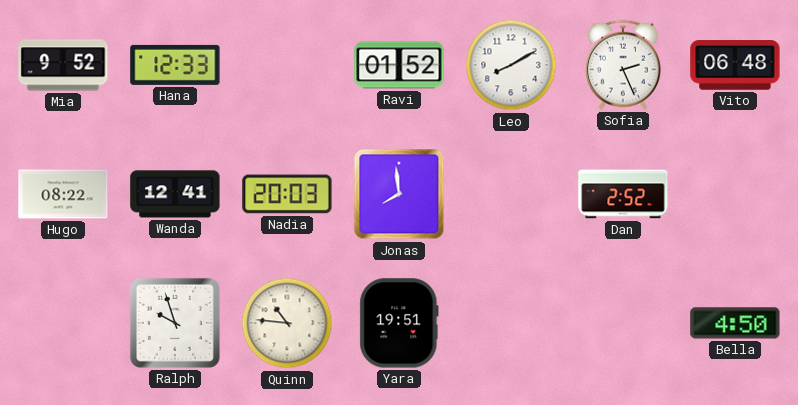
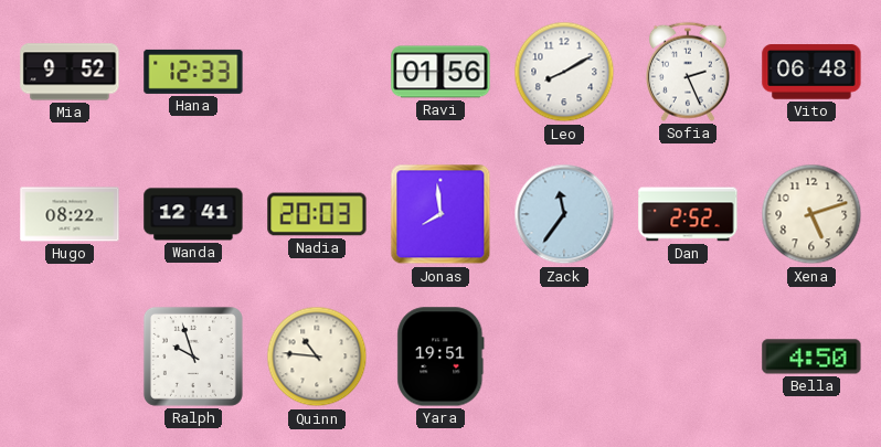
Ravi: 01:52 -> 01:56
Zack: none -> 11:36
Xena: none -> 5:12
